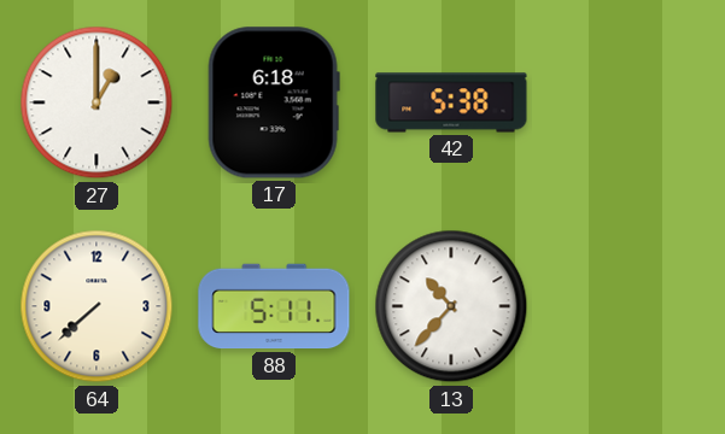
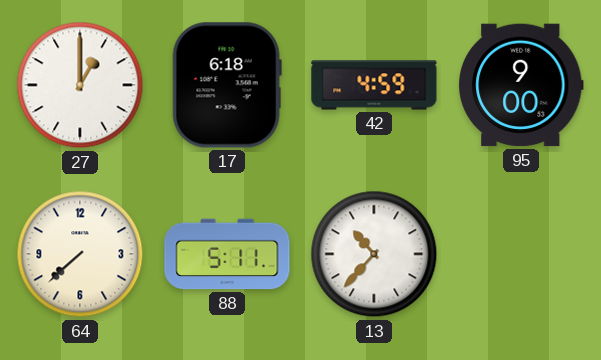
42: 5:38 -> 4:59
95: none -> 9:00
